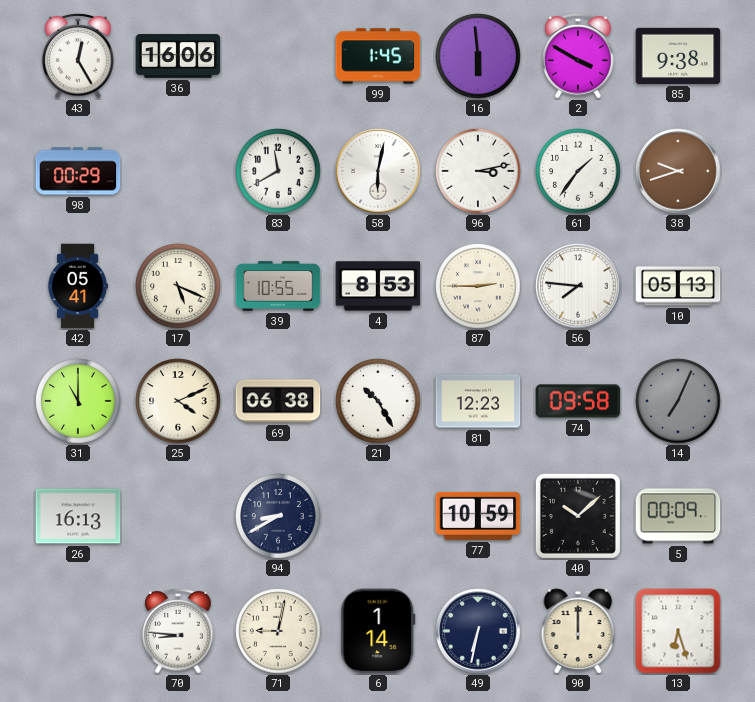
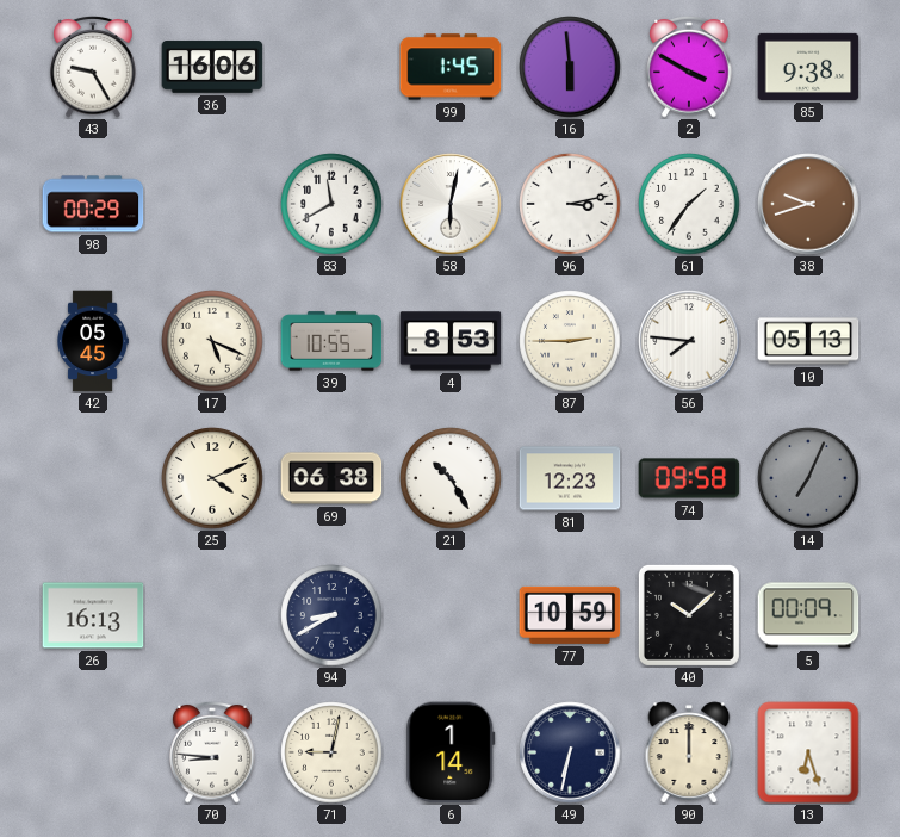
43: 12:25 -> 9:25
42: 05:41 -> 05:45
31: 11:00 -> none
